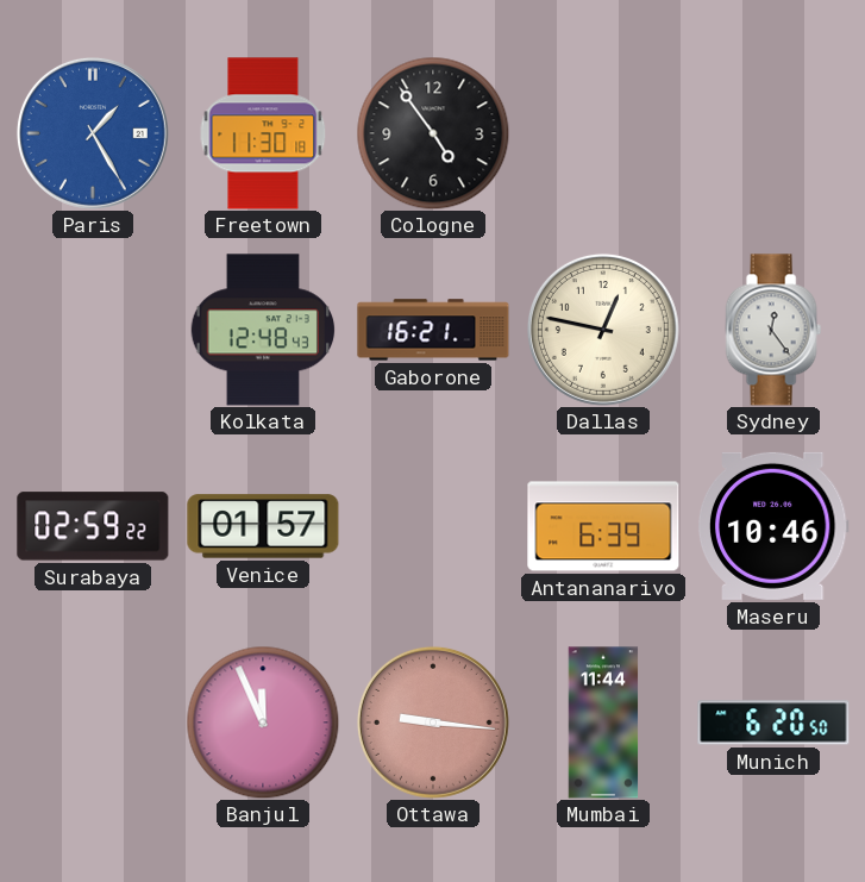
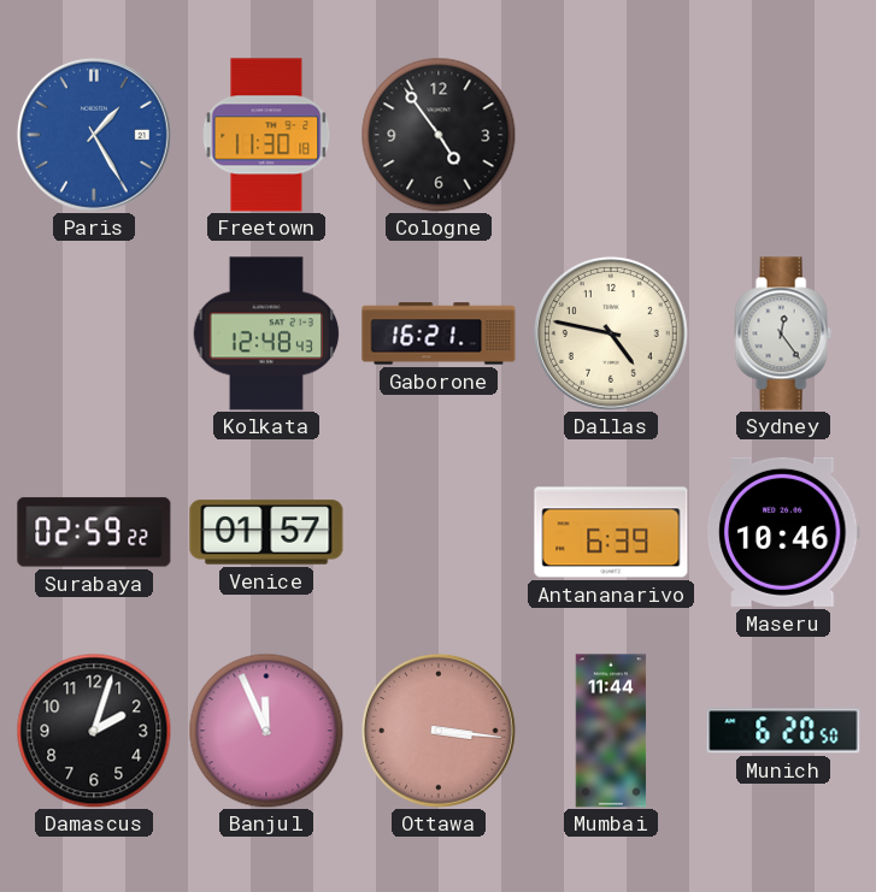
Dallas: 12:47 -> 4:47
Damascus: none -> 2:03
Ottawa: 9:16 -> 3:16
